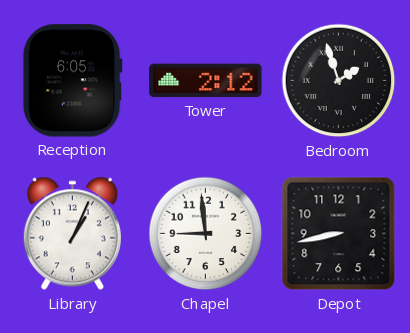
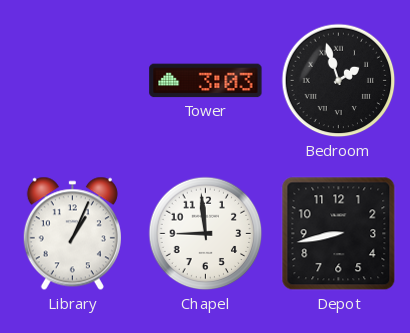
Reception: 6:05 -> none
Tower: 2:12 -> 3:03
